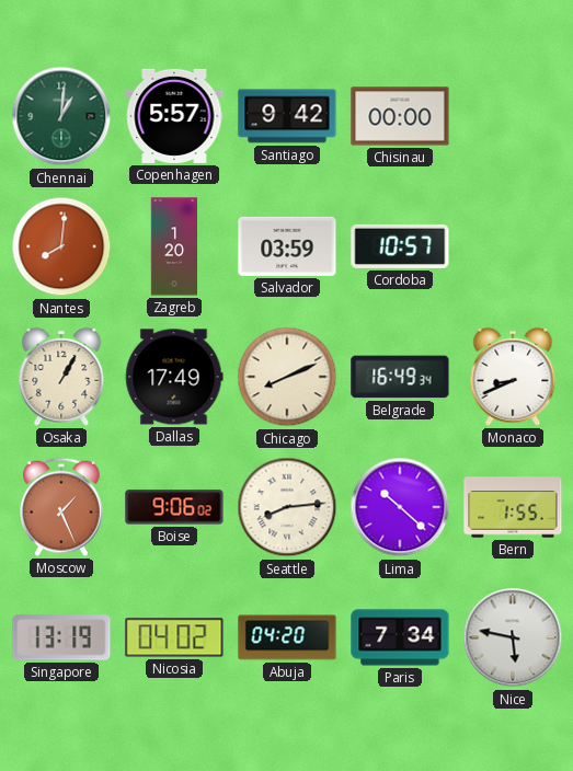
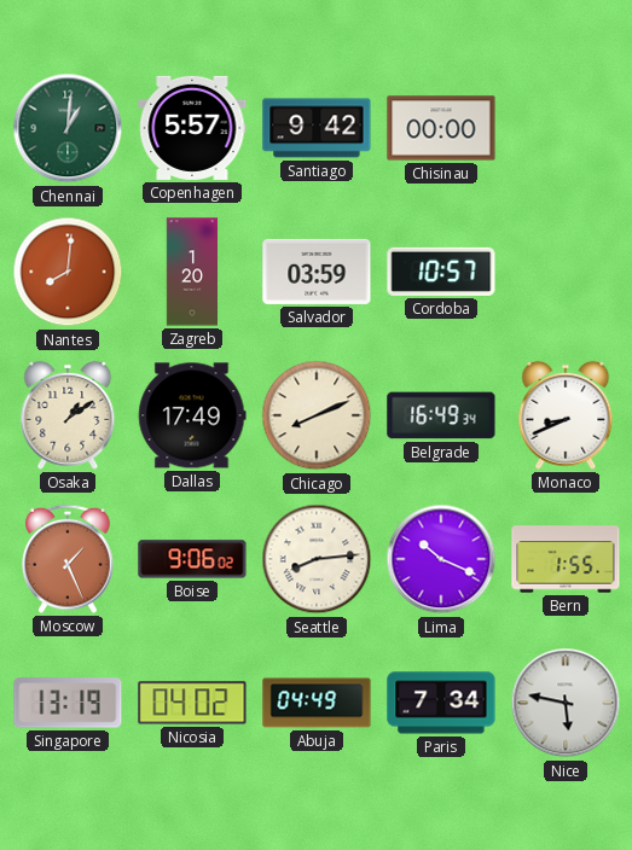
Osaka: 1:05 -> 1:09
Lima: 10:22 -> 10:19
Abuja: 04:20 -> 04:49
